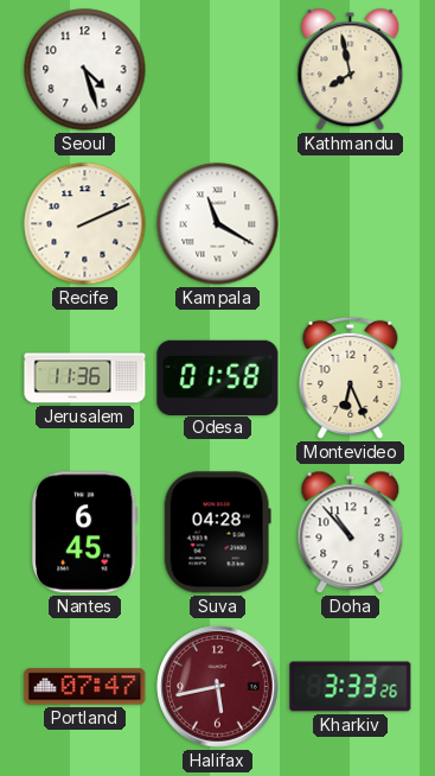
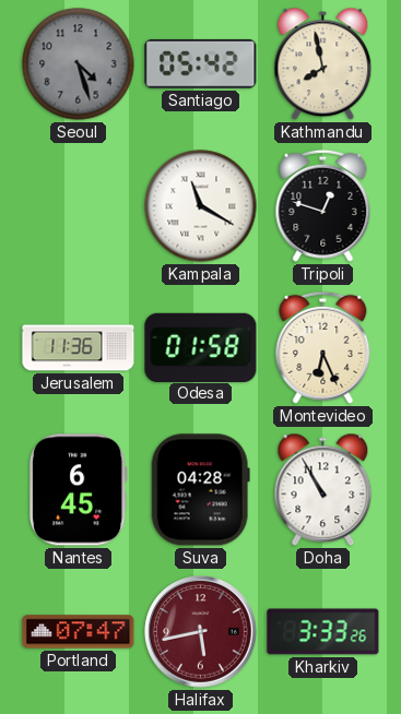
Seoul dial: white -> grey
Santiago: none -> 05:42
Recife: 2:11 -> none
Tripoli: none -> 12:48
Doha: 10:53 -> 10:55
